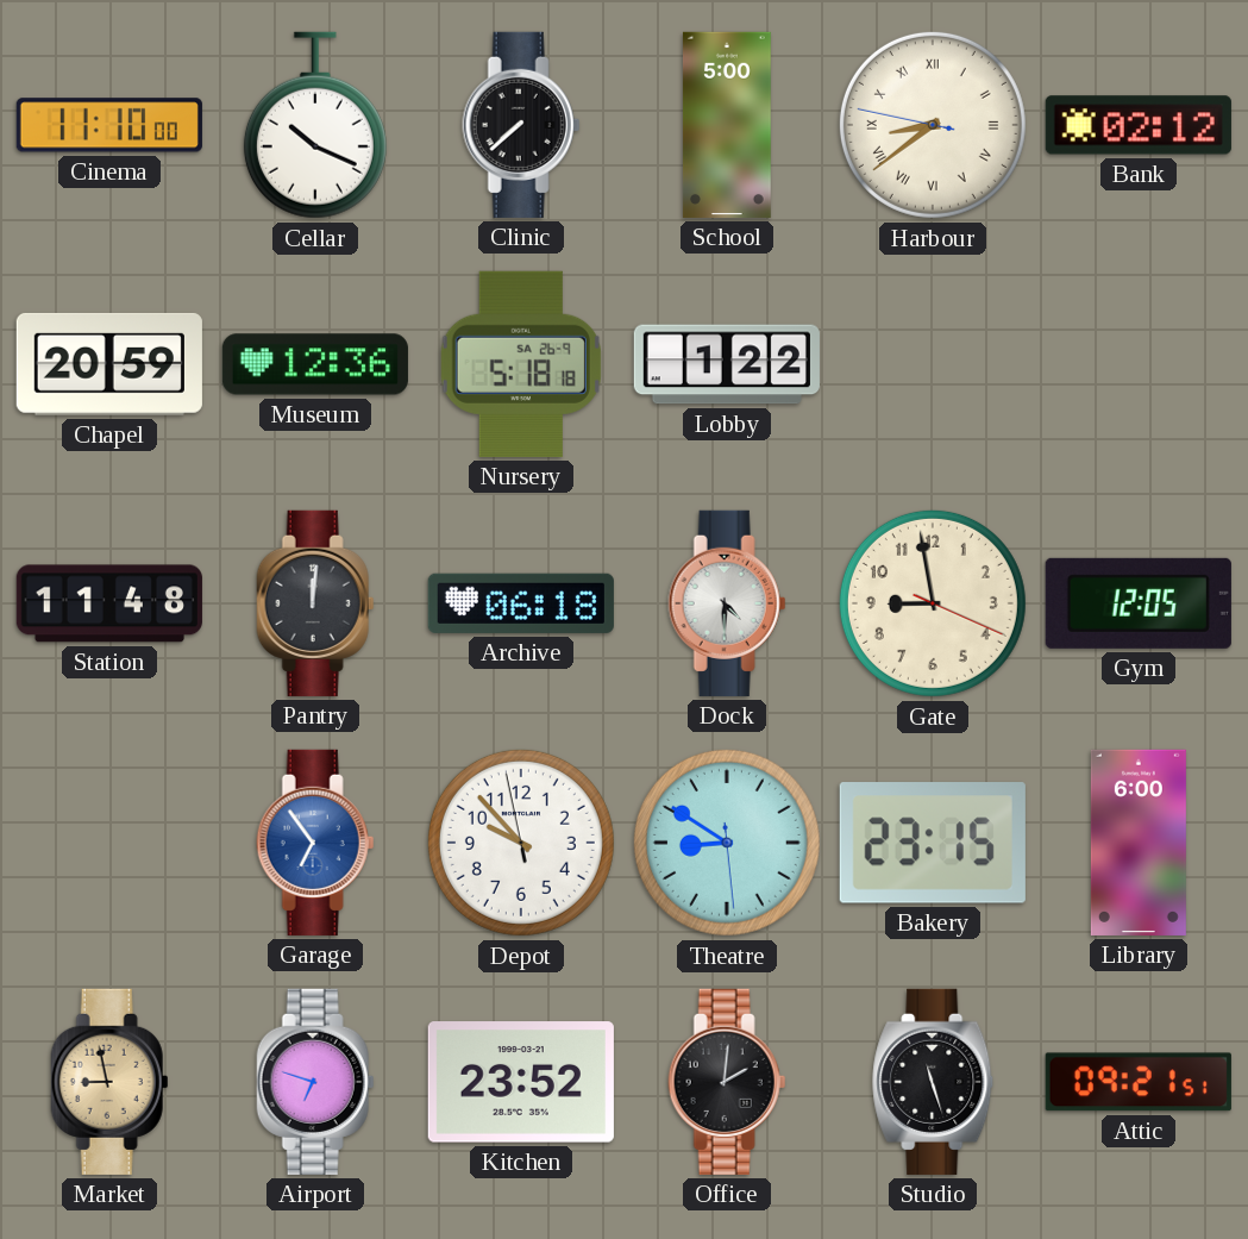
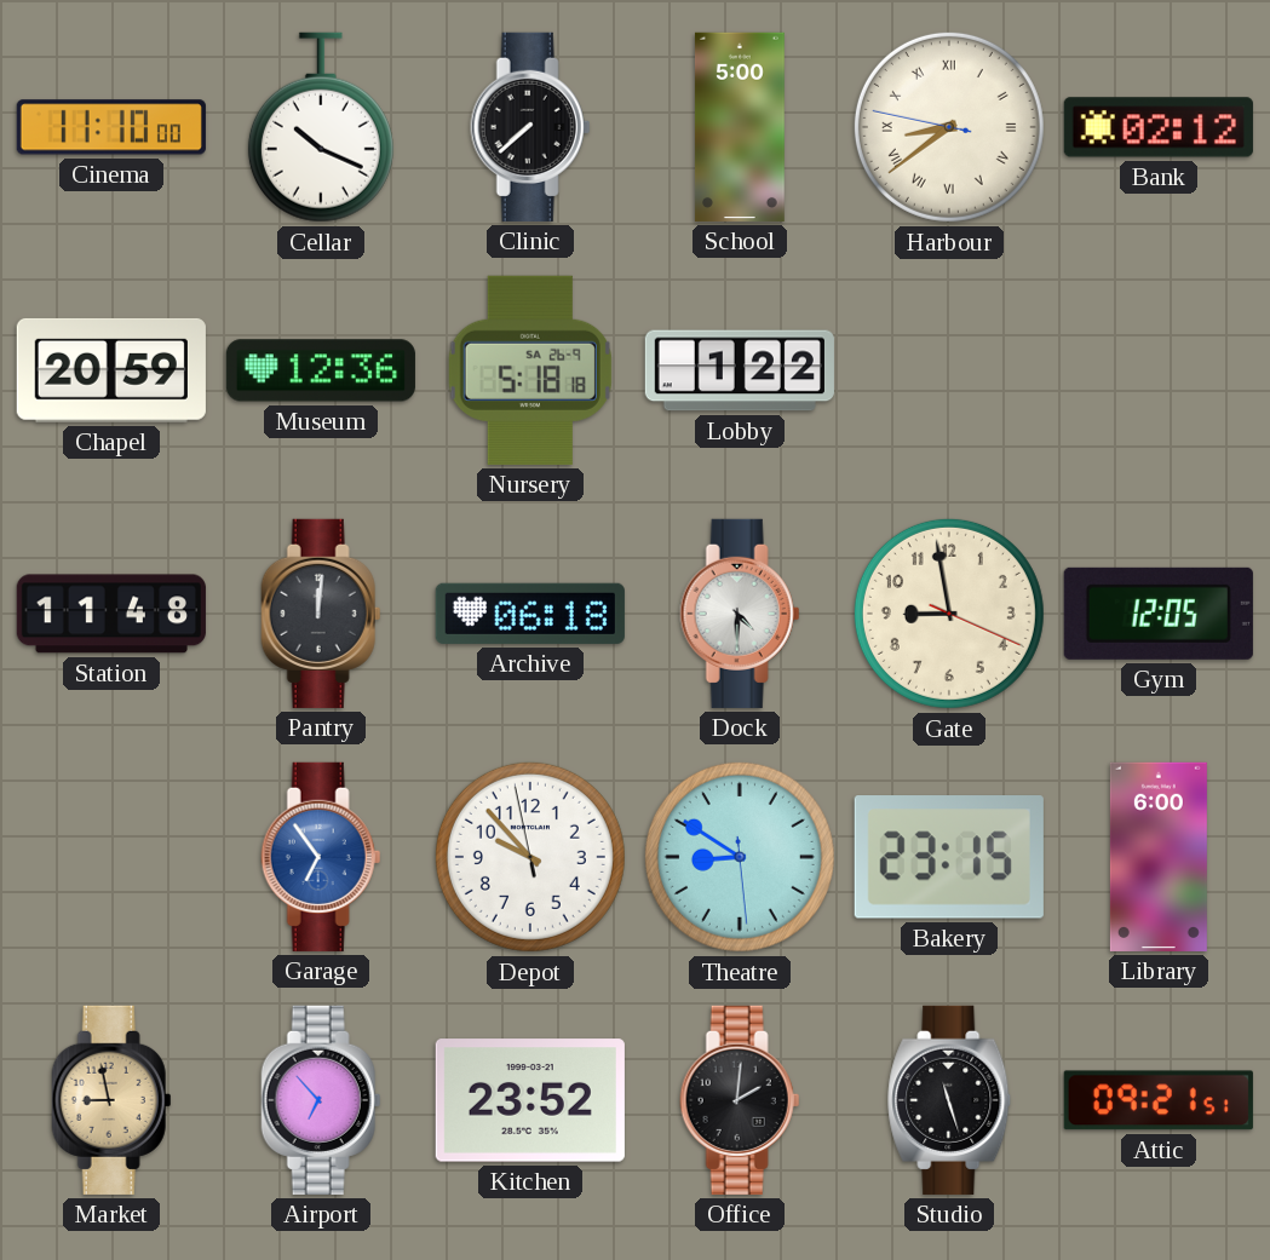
Airport: 6:48 -> 6:53
